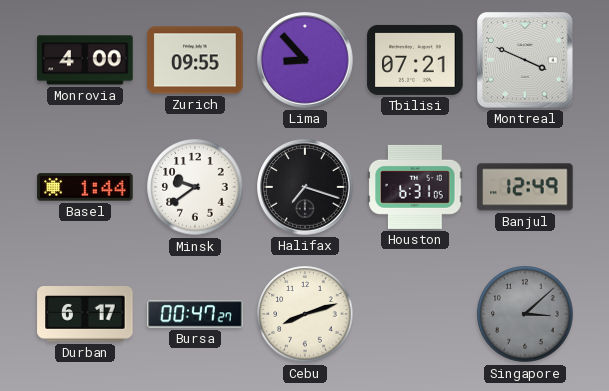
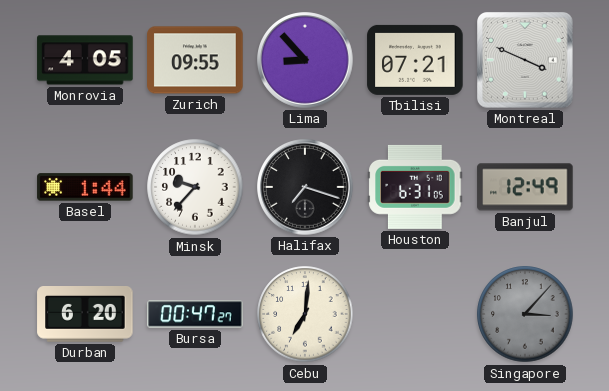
Monrovia: 4:00 -> 4:05
Minsk: 9:39 -> 9:37
Durban: 6:17 -> 6:20
Cebu: 8:12 -> 7:01
Singapore: 3:08 -> 3:07
